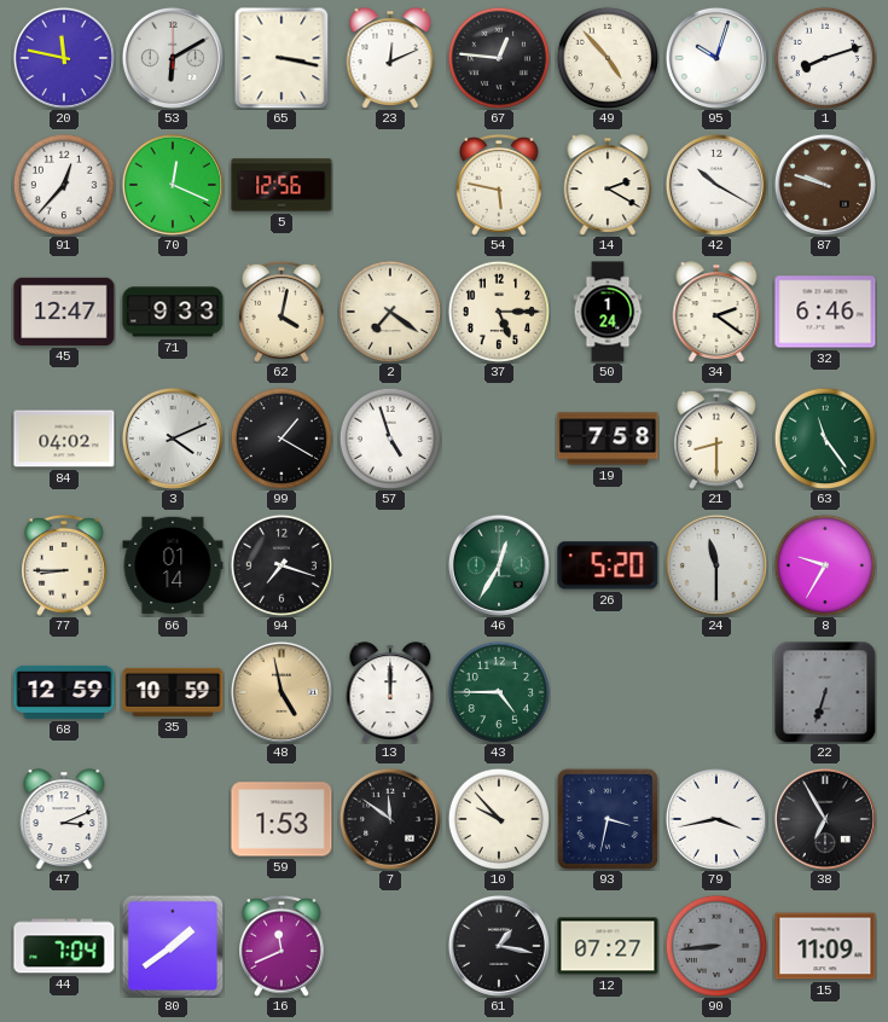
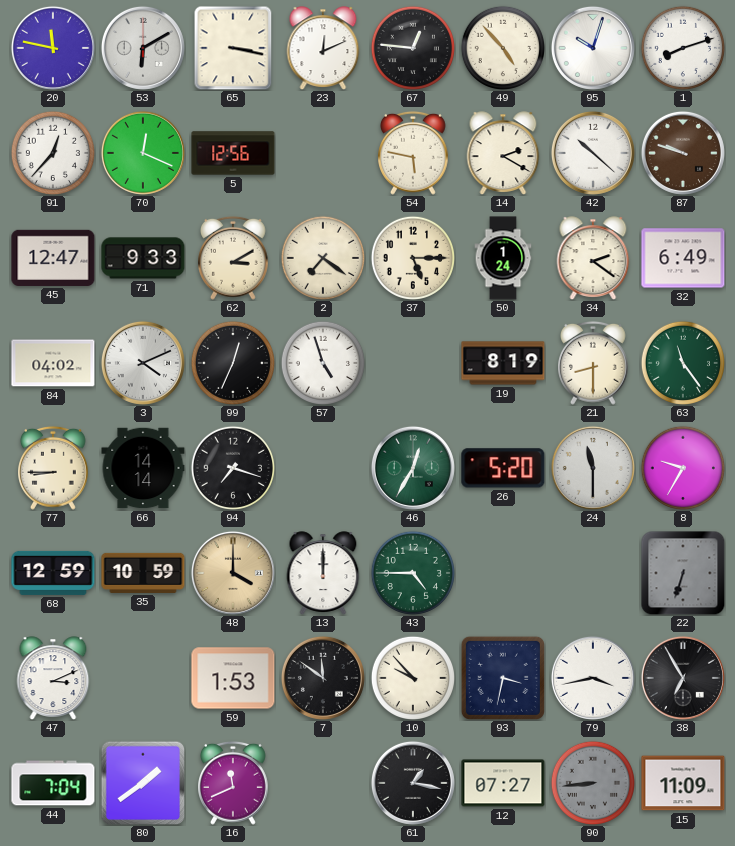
42: 10:20 -> 10:22
62: 4:02 -> 3:10
32: 6:46 -> 6:49
99: 1:20 -> 12:34
19: 7:58 -> 8:19
66: 01:14 -> 14:14
48: 4:58 -> 4:00
